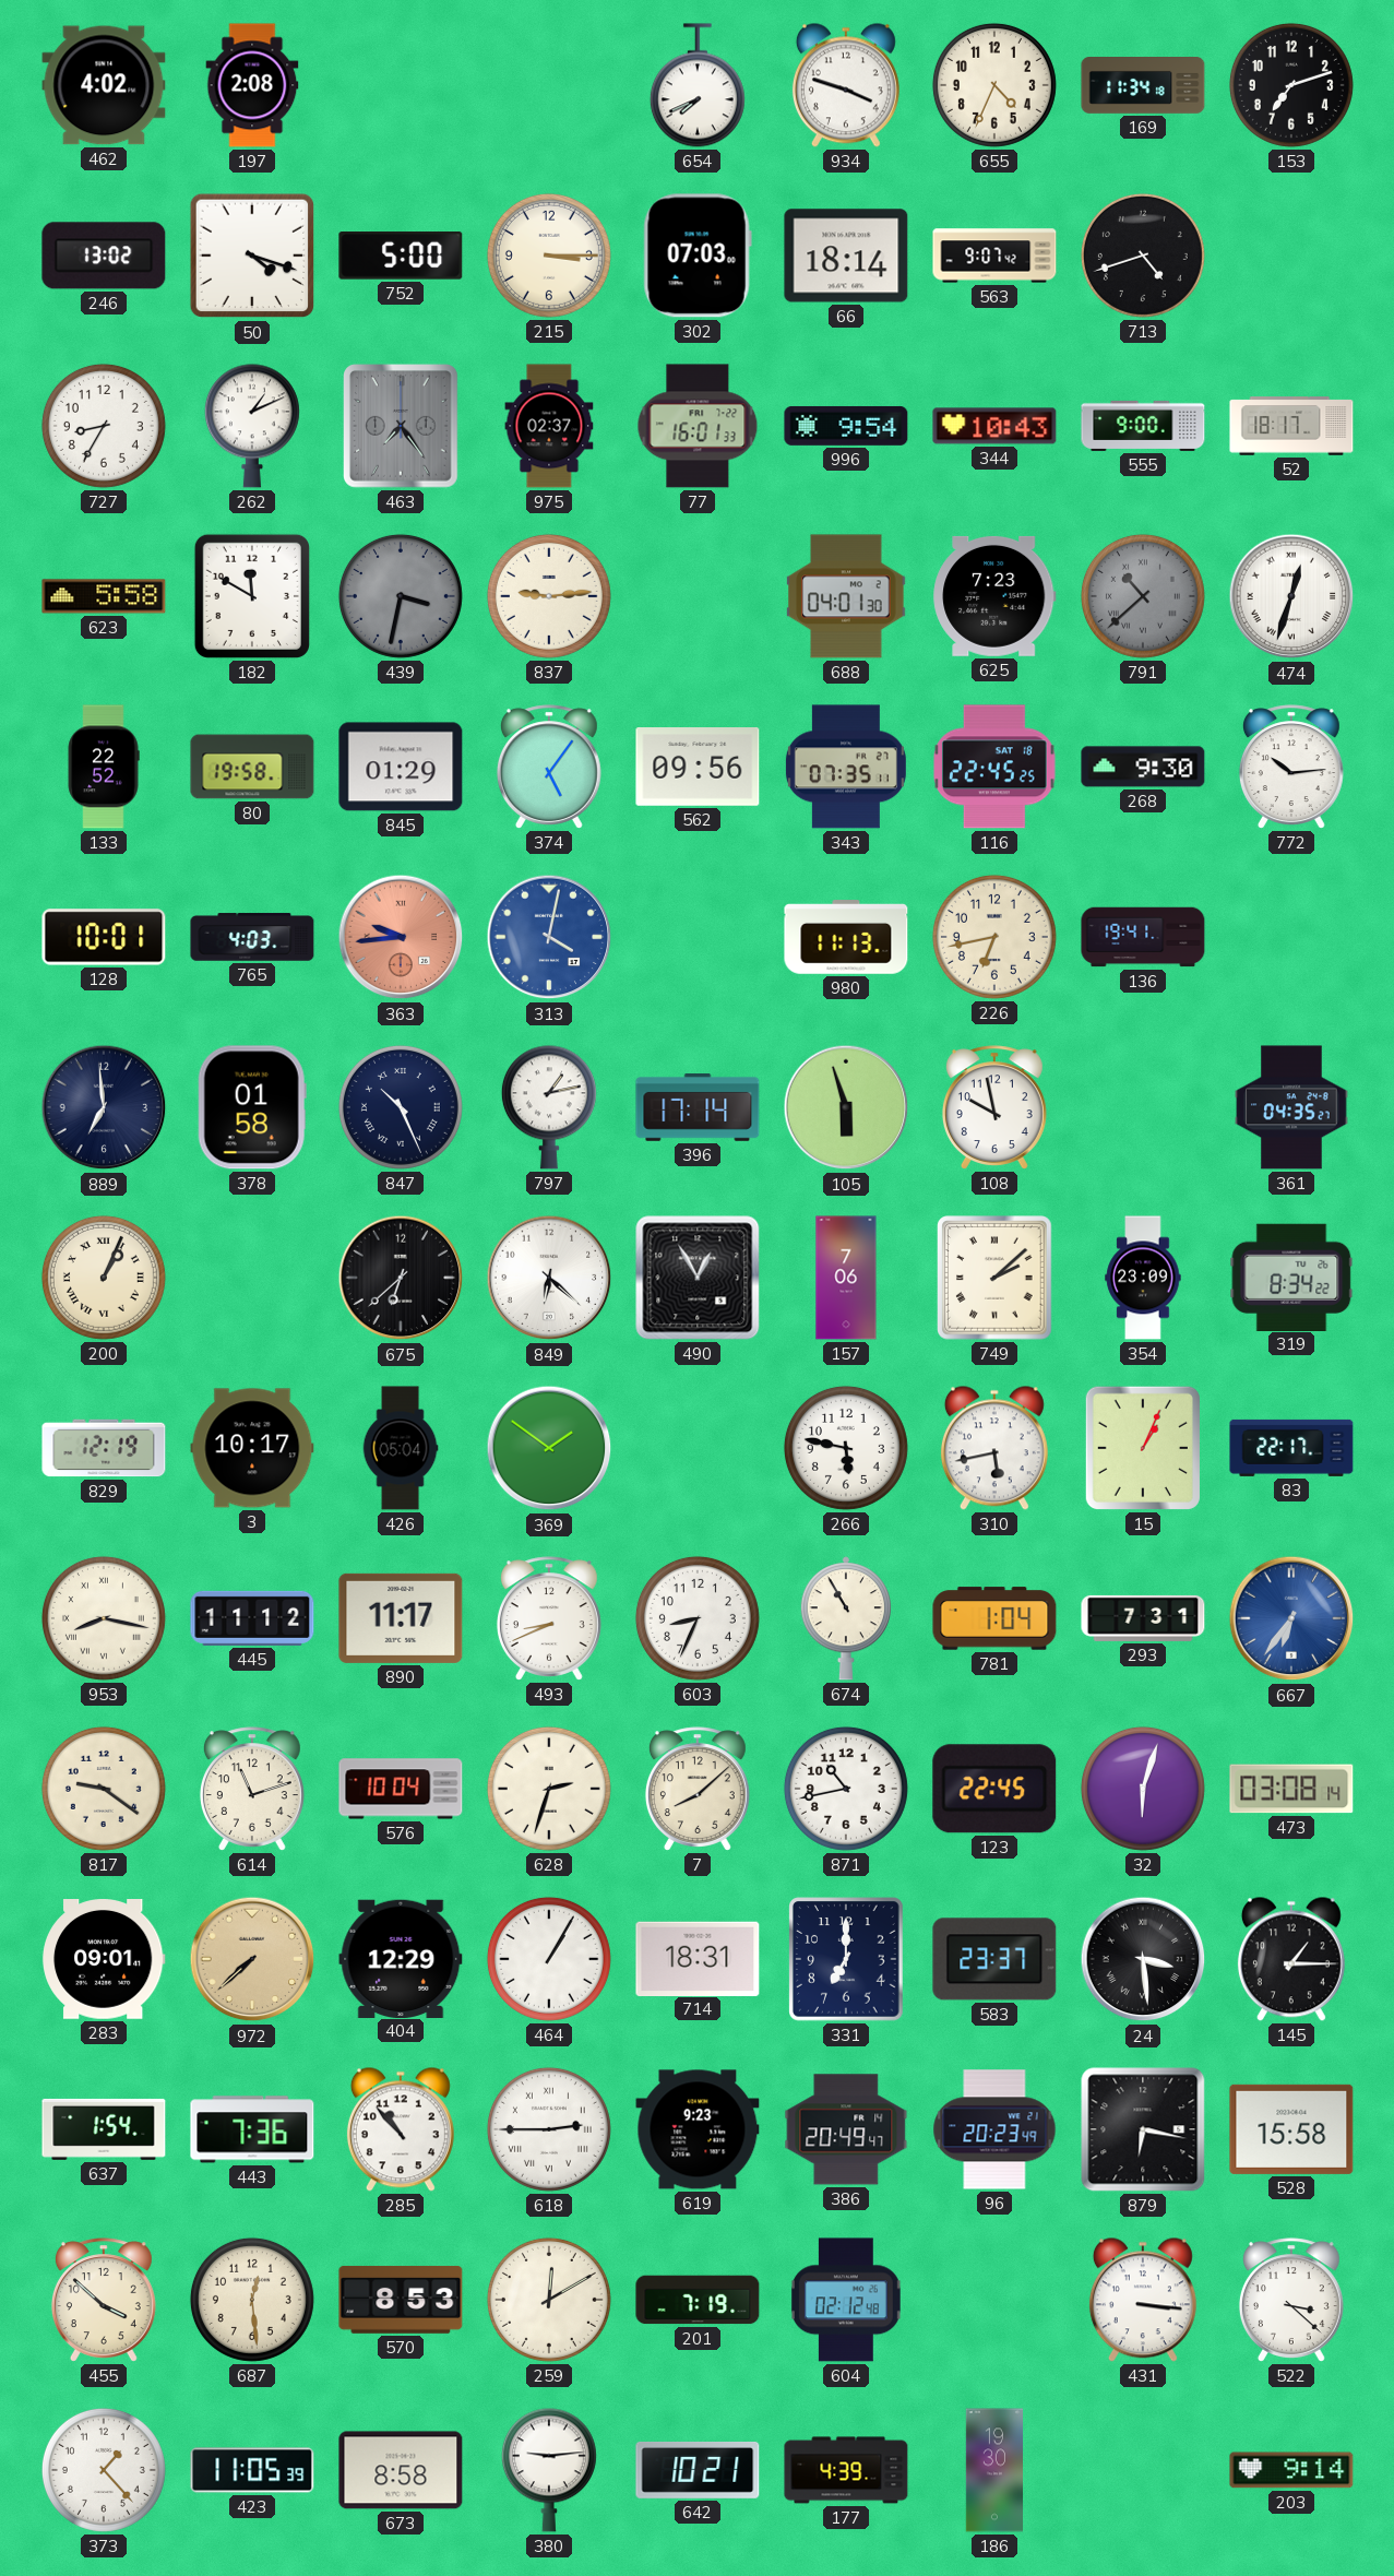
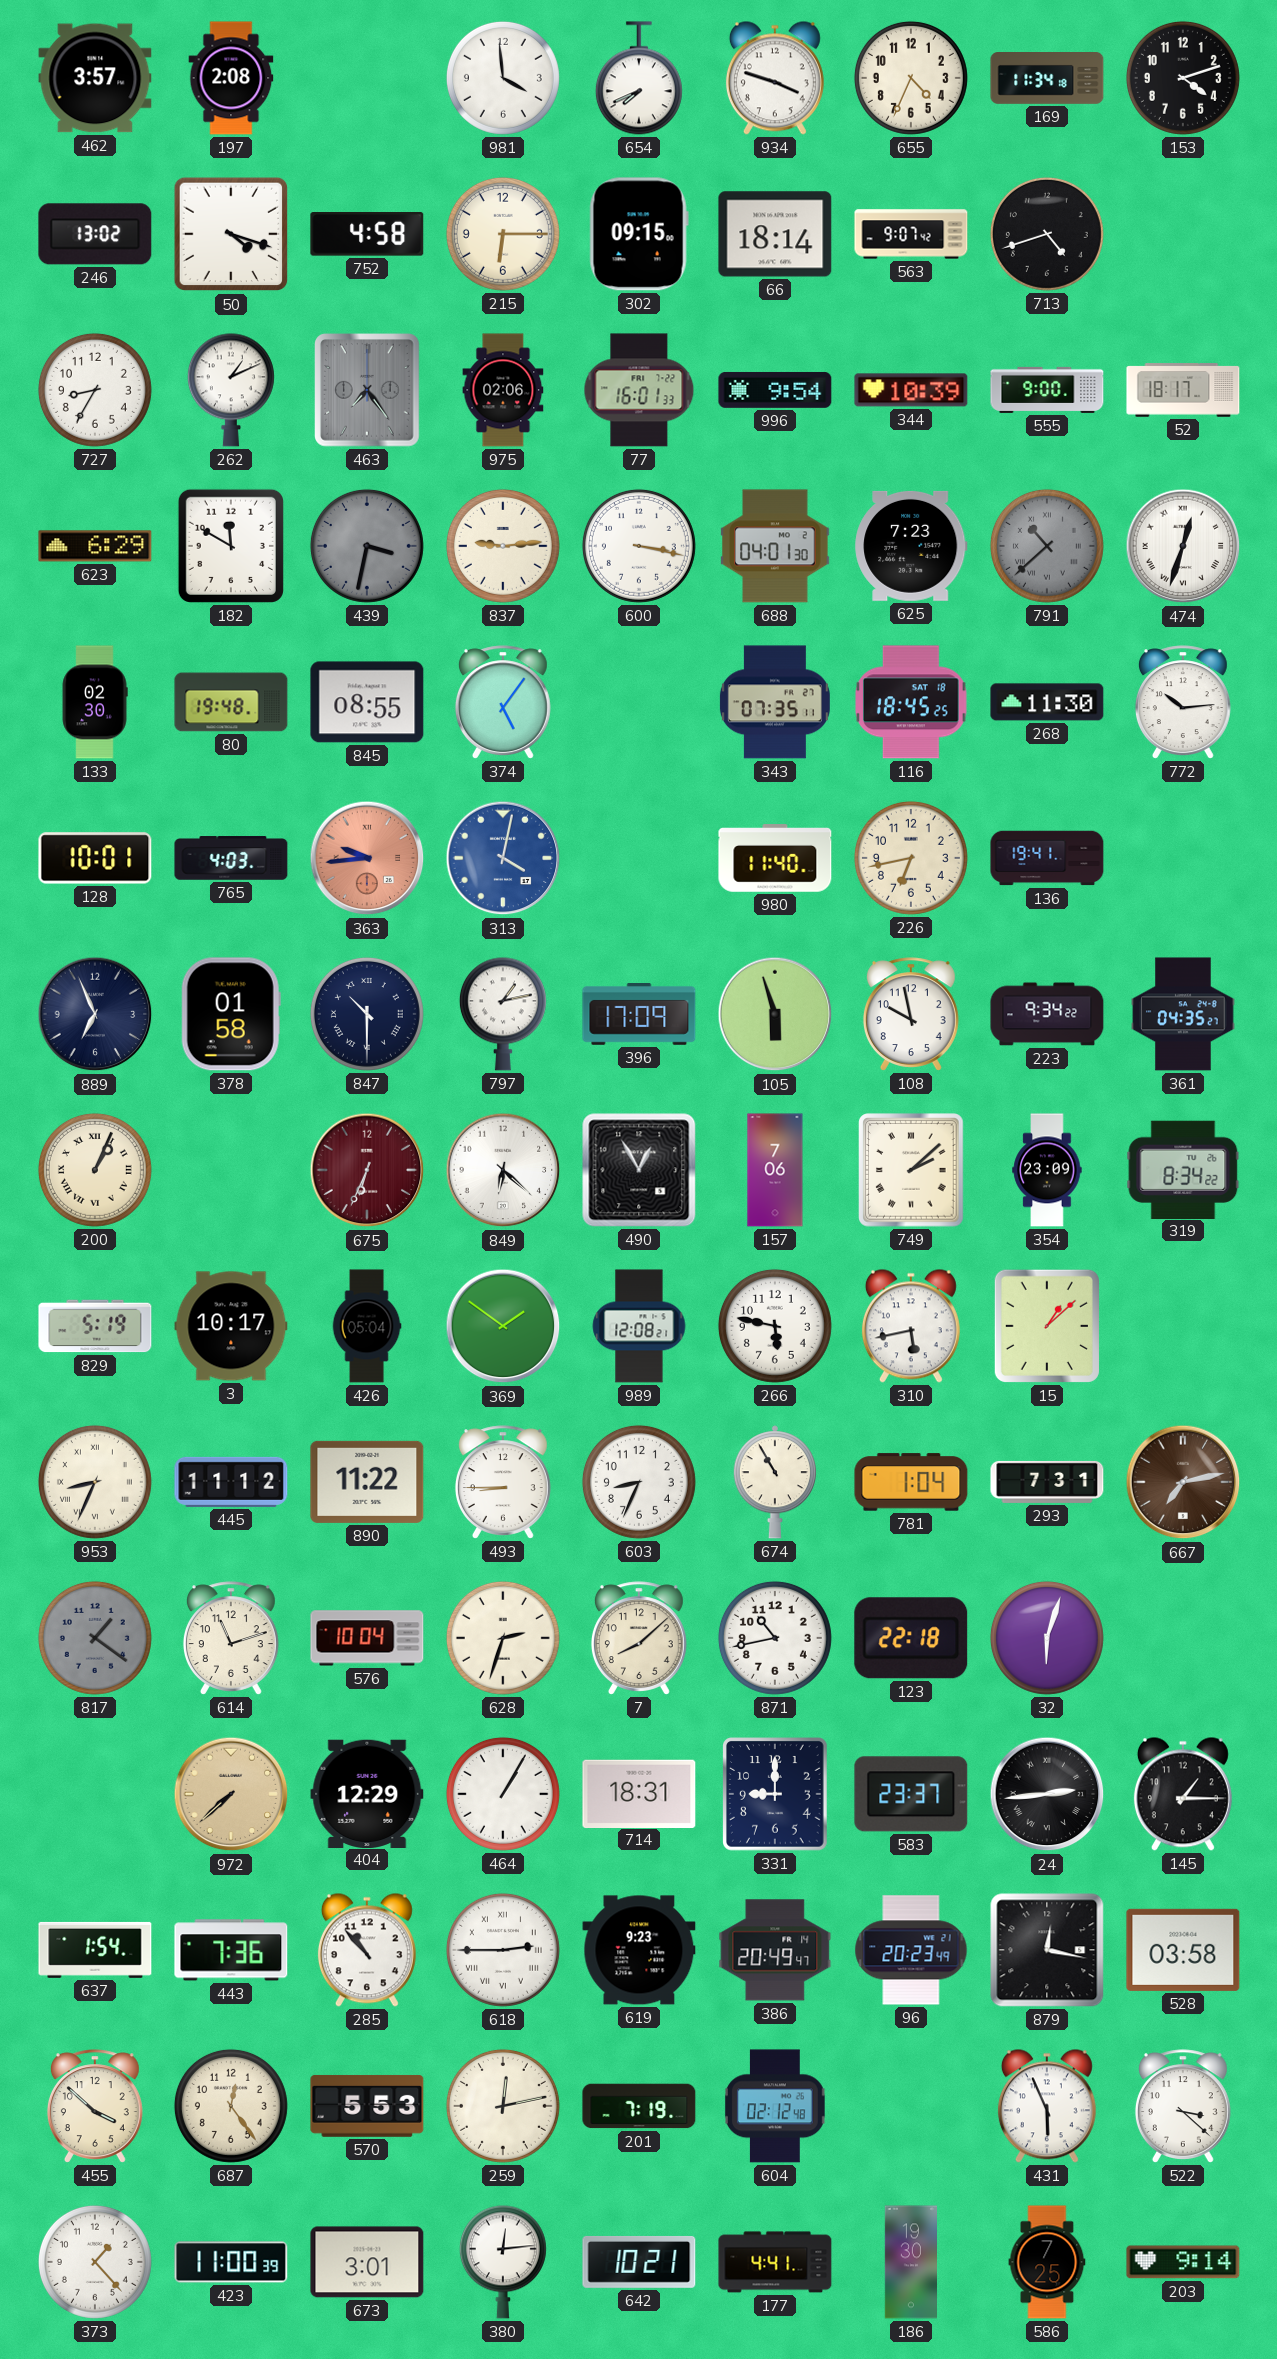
462: 4:02 -> 3:57
981: none -> 3:59
153: 7:12 -> 4:12
752: 5:00 -> 4:58
215: 3:15 -> 6:15
302: 07:03 -> 09:15
975: 02:37 -> 02:06
344: 10:43 -> 10:39
623: 5:58 -> 6:29
600: none -> 3:17
133: 22:52 -> 02:30
80: 19:58 -> 19:48
845: 01:29 -> 08:55
562: 09:56 -> none
116: 22:45 -> 18:45
268: 9:30 -> 11:30
980: 11:13 -> 11:40
889: 6:59 -> 6:56
847: 10:26 -> 10:30
396: 17:14 -> 17:09
223: none -> 9:34
675: 6:38 -> 6:34
675 dial: black -> burgundy
829: 12:19 -> 5:19
989: none -> 12:08
15: 1:04 -> 1:08
83: 22:17 -> none
953: 8:17 -> 8:34
890: 11:17 -> 11:22
493: 8:41 -> 8:45
667: 6:36 -> 7:13
667 dial: blue -> brown
817: 9:21 -> 1:21
817 dial: cream -> grey
123: 22:45 -> 22:18
473: 03:08 -> none
283: 09:01 -> none
331: 7:00 -> 9:00
24: 3:29 -> 2:44
879: 6:17 -> 12:17
528: 15:58 -> 03:58
687: 12:29 -> 12:24
570: 8:53 -> 5:53
259: 12:10 -> 12:13
431: 3:16 -> 5:56
423: 11:05 -> 11:00
673: 8:58 -> 3:01
380: 9:14 -> 12:14
177: 4:39 -> 4:41
586: none -> 7:25
